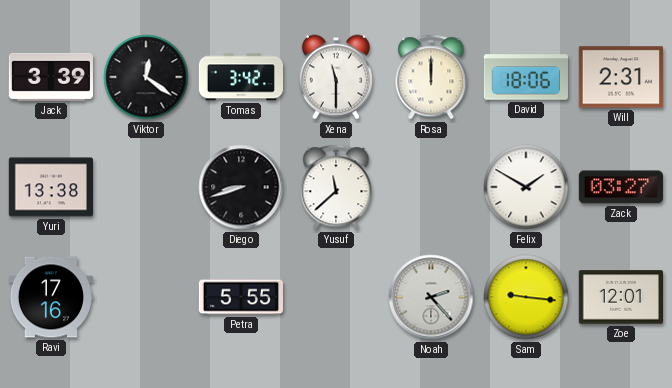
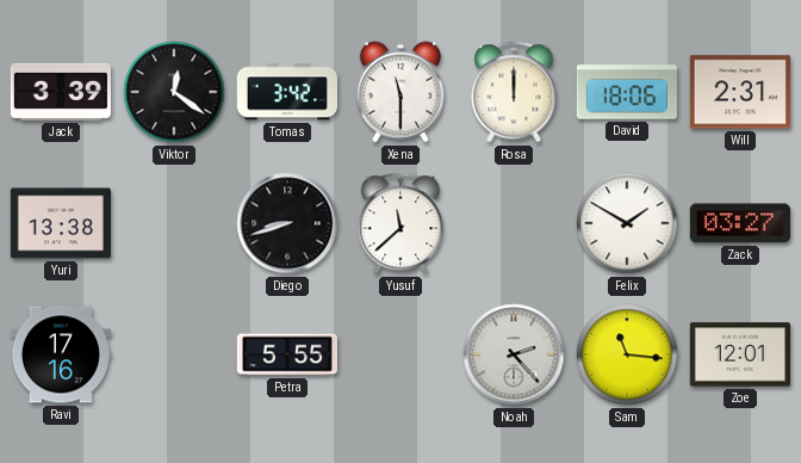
Sam: 9:16 -> 11:16
